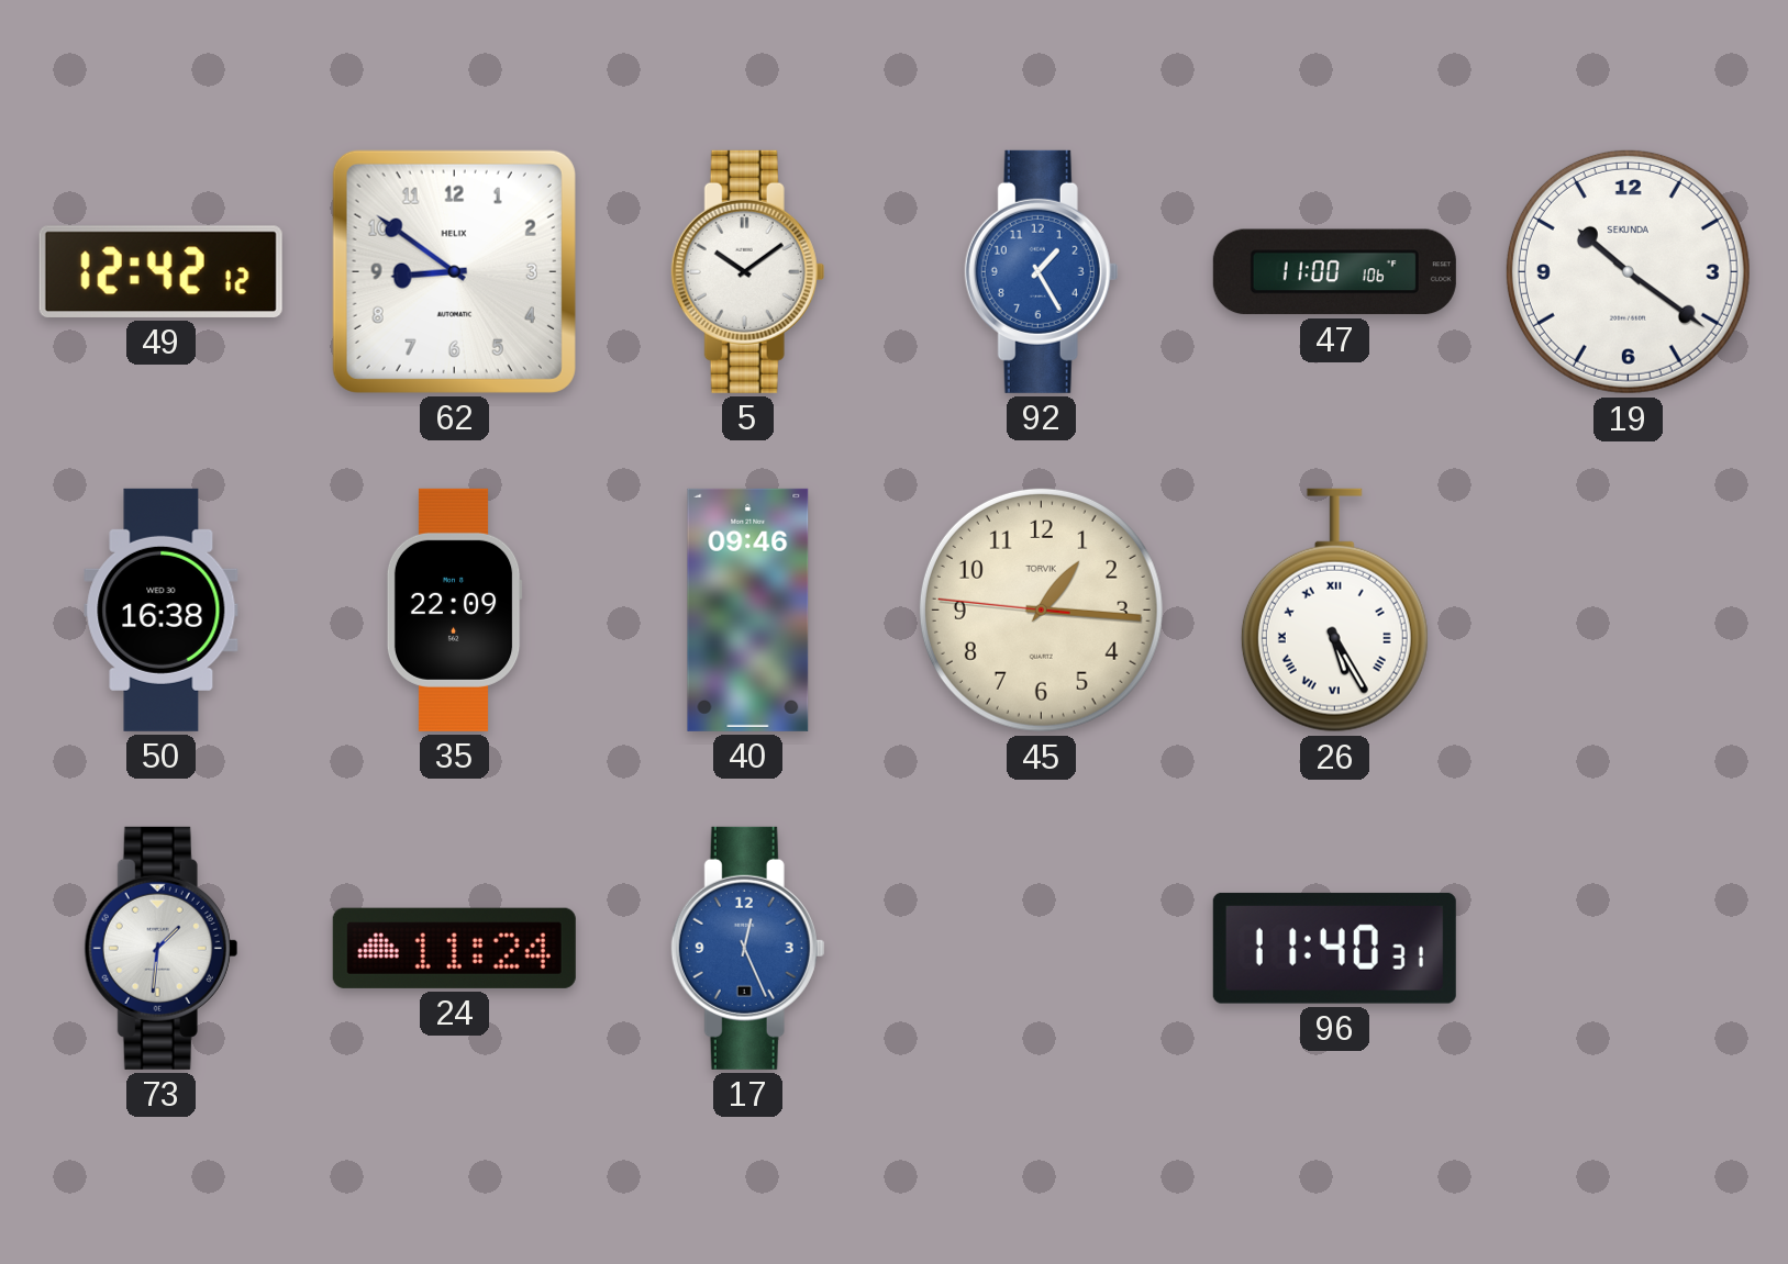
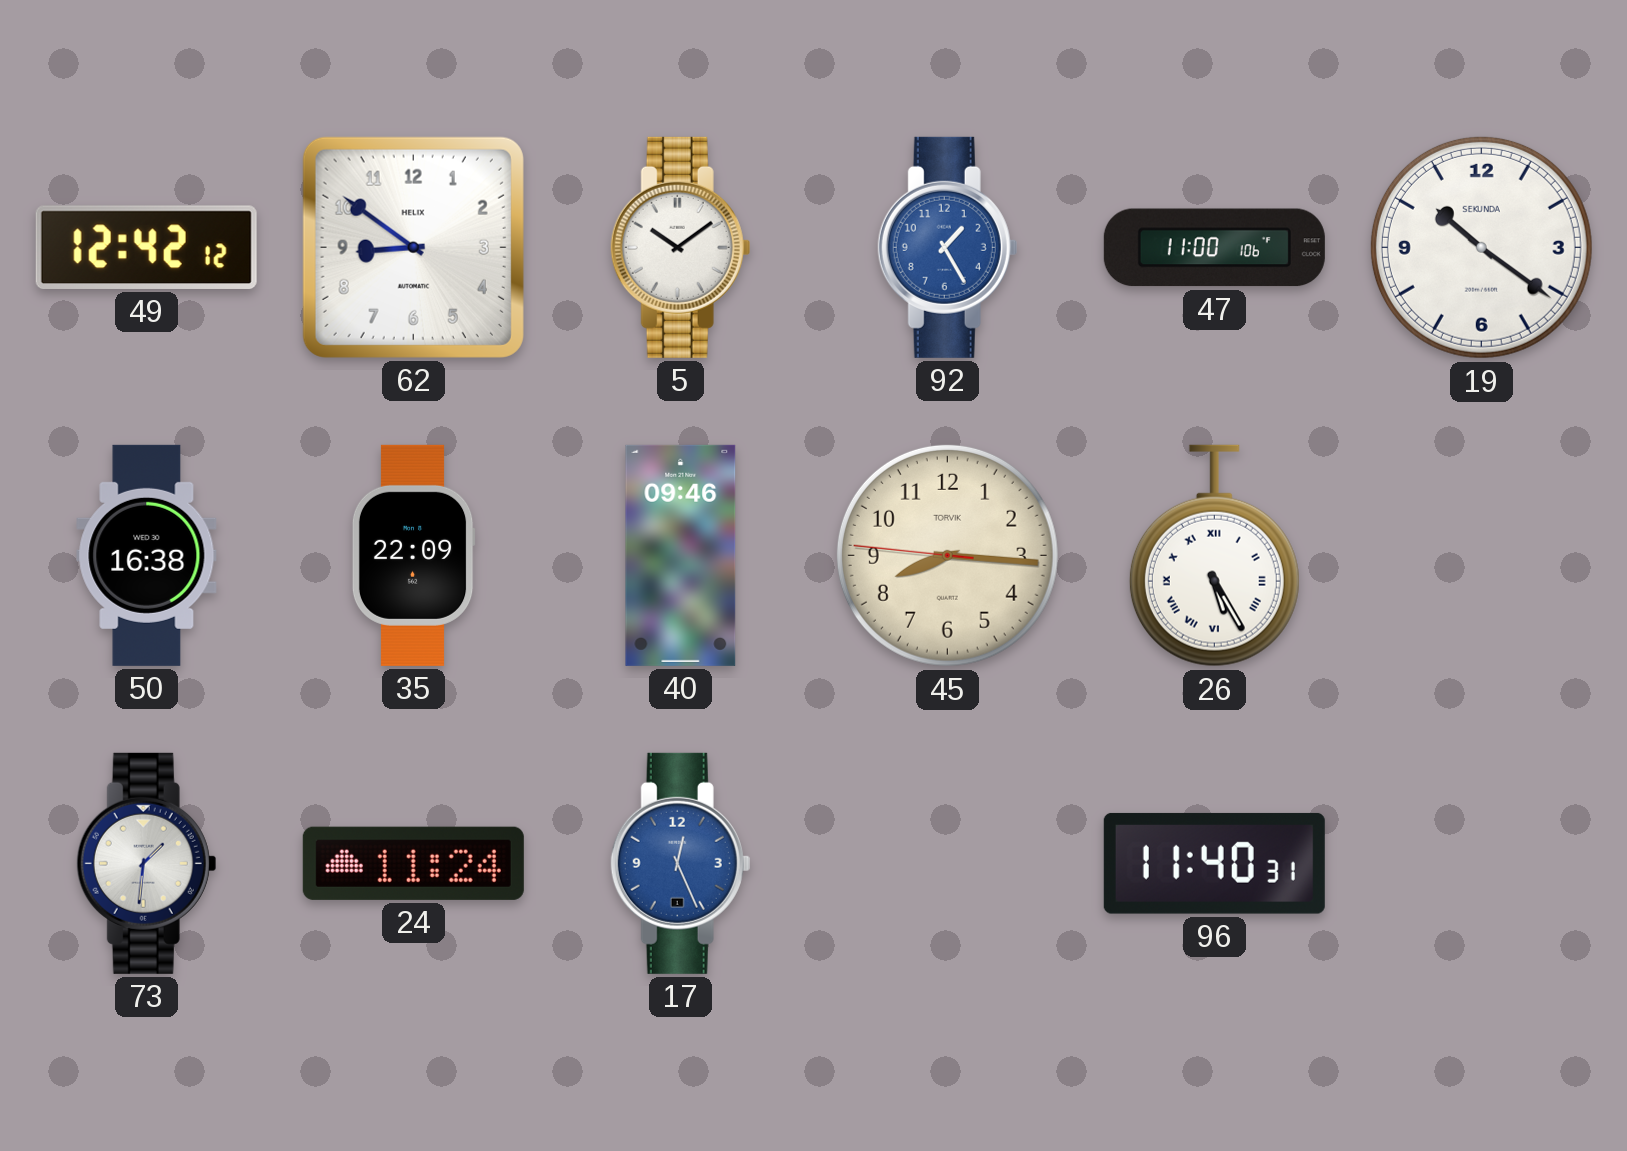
45: 1:15 -> 8:15
